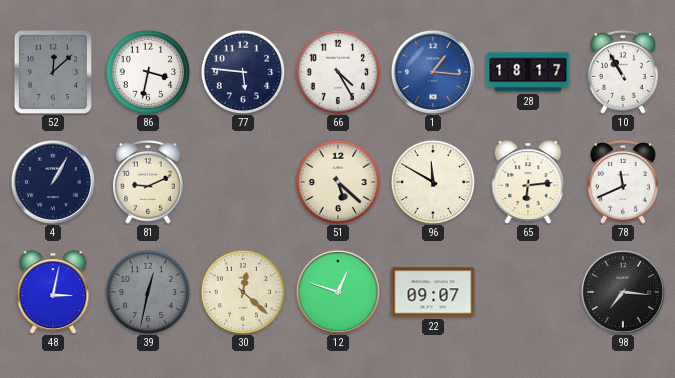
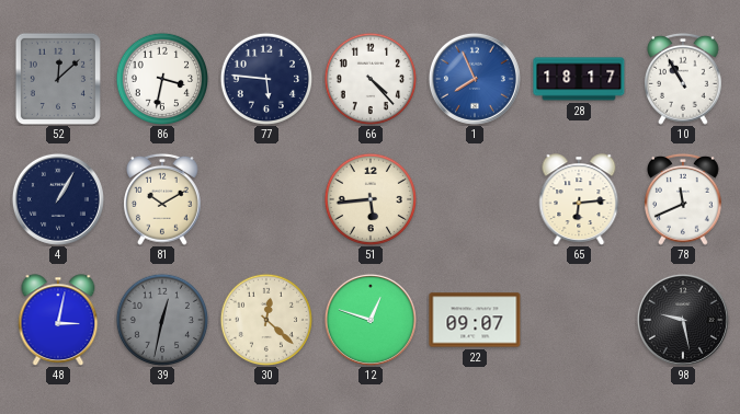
66: 4:25 -> 4:23
1: 1:16 -> 7:56
81: 9:11 -> 10:10
51: 5:22 -> 5:44
96: 11:50 -> none
98: 7:16 -> 9:28
